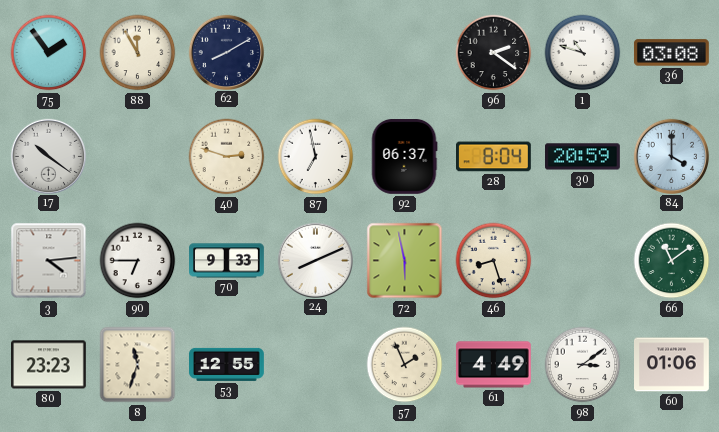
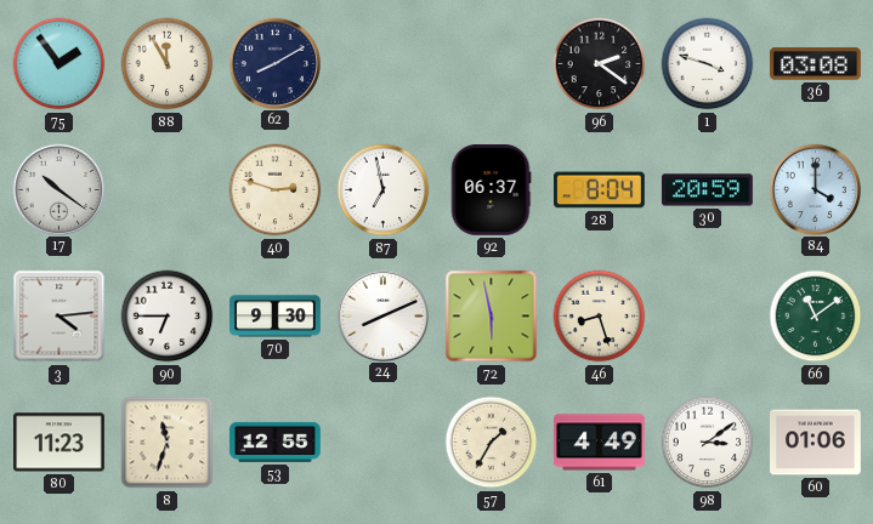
1: 10:48 -> 3:48
70: 9:33 -> 9:30
80: 23:23 -> 11:23
57: 1:56 -> 1:35
